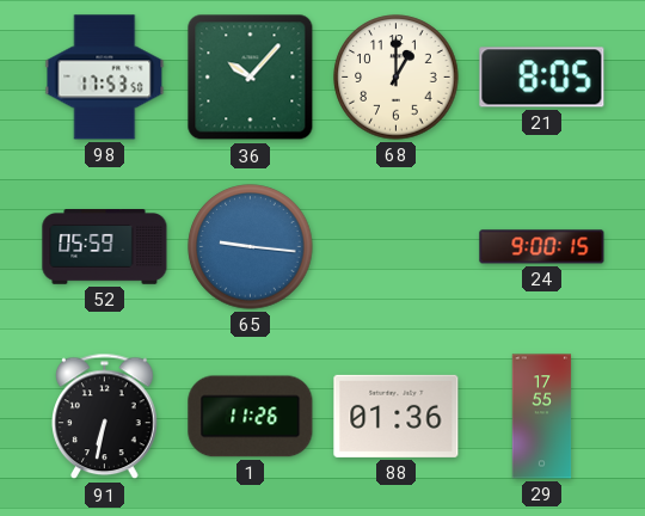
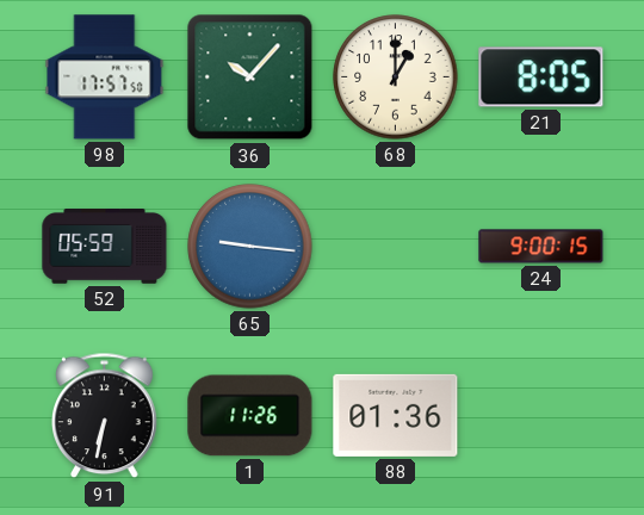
98: 17:53 -> 17:57
29: 17:55 -> none
